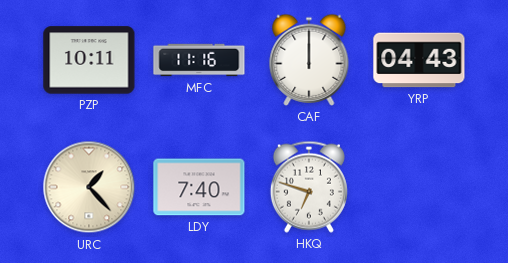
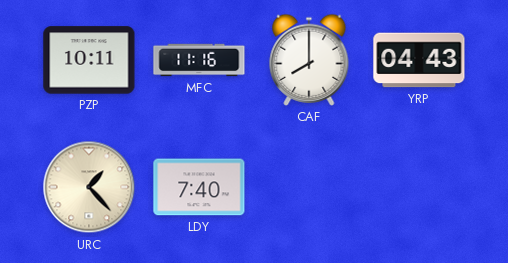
CAF: 12:00 -> 8:00
HKQ: 6:48 -> none
